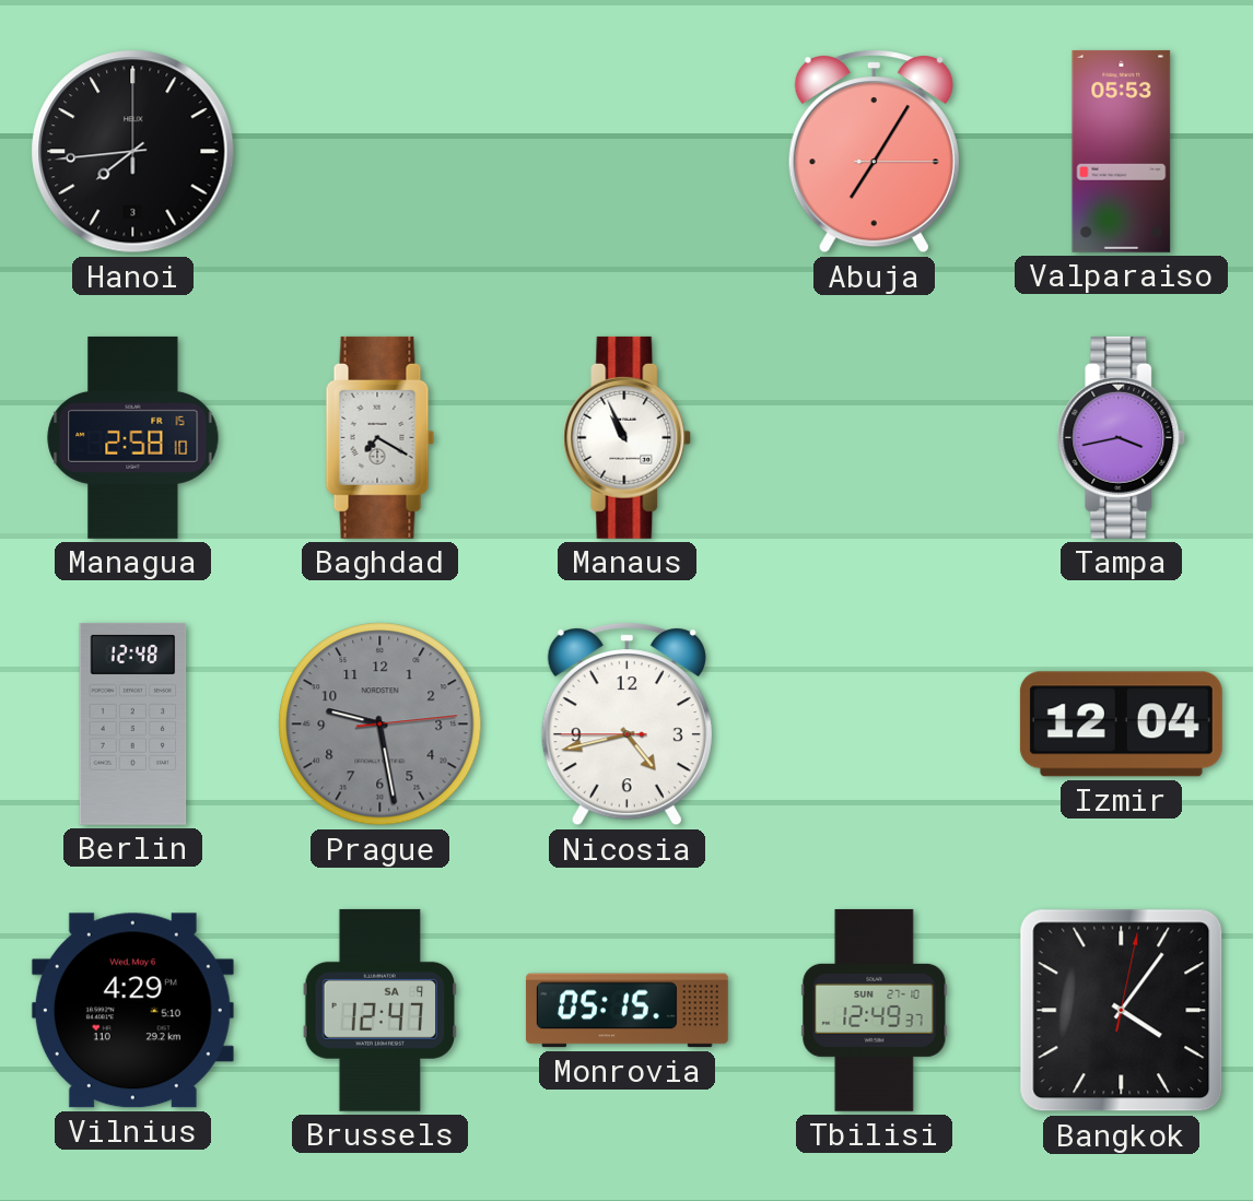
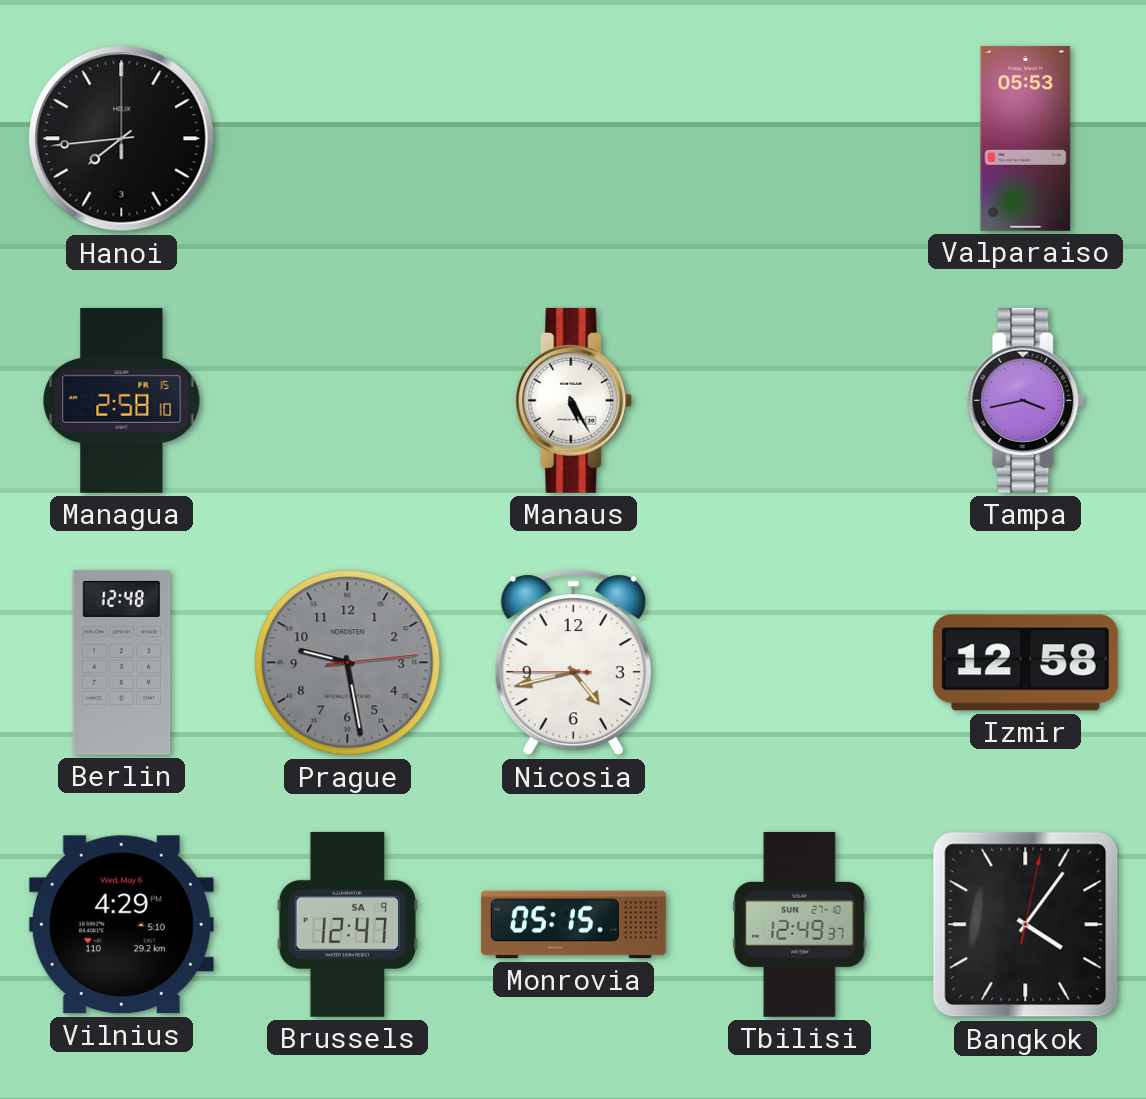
Abuja: 7:05 -> none
Baghdad: 7:20 -> none
Manaus: 10:56 -> 5:25
Izmir: 12:04 -> 12:58
